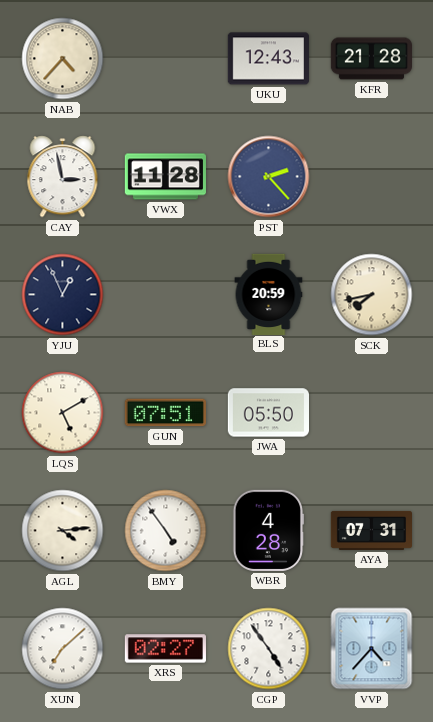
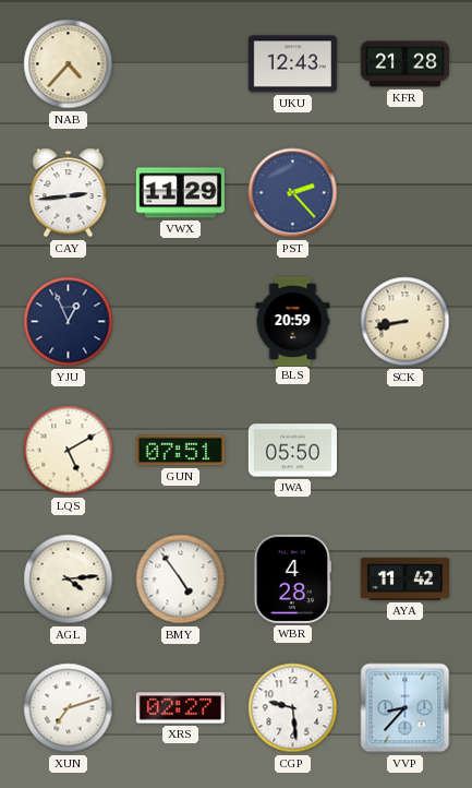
CAY: 2:58 -> 2:44
VWX: 11:28 -> 11:29
SCK: 7:43 -> 8:43
AYA: 07:31 -> 11:42
XUN: 7:08 -> 7:12
CGP: 4:54 -> 9:29
VVP: 4:37 -> 8:37
